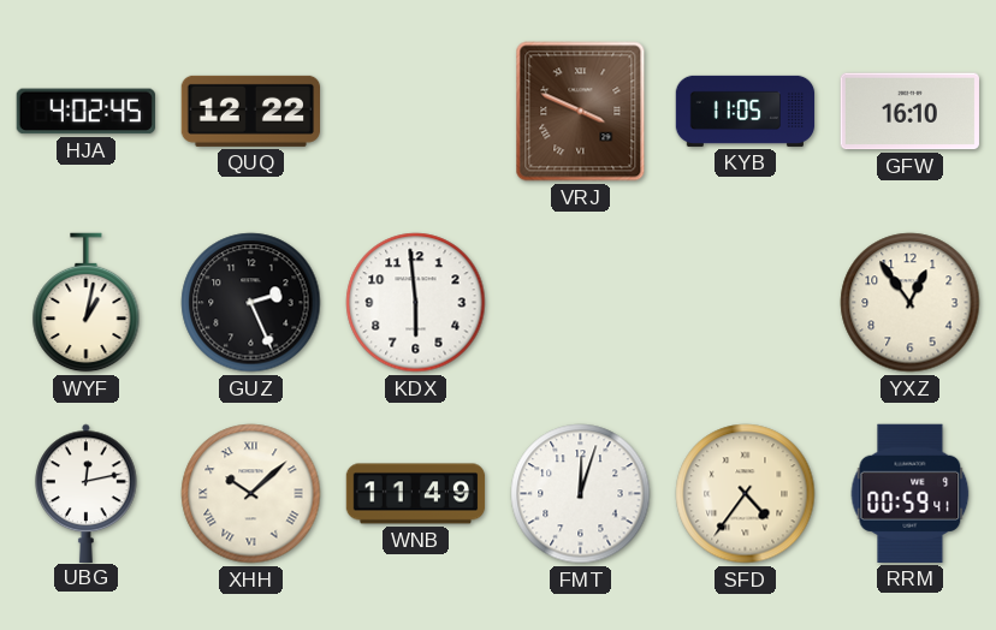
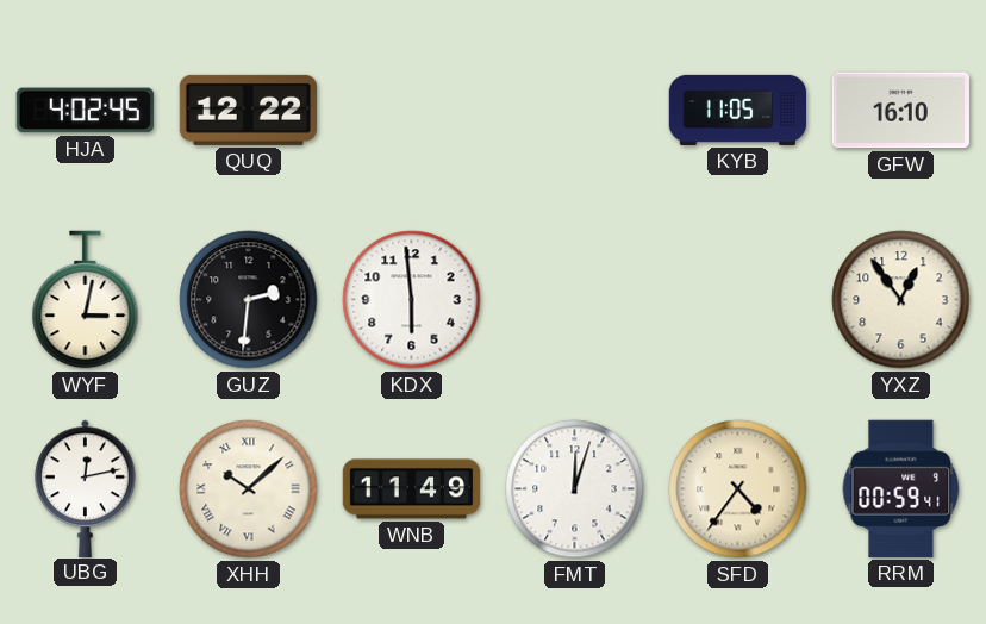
VRJ: 3:49 -> none
WYF: 1:02 -> 3:02
GUZ: 2:26 -> 2:31
